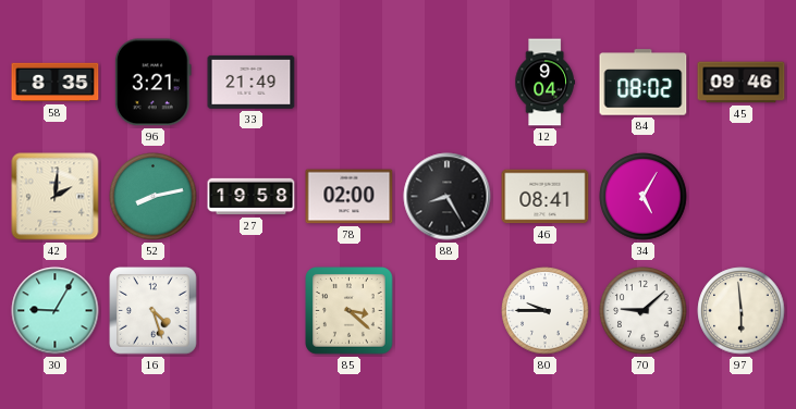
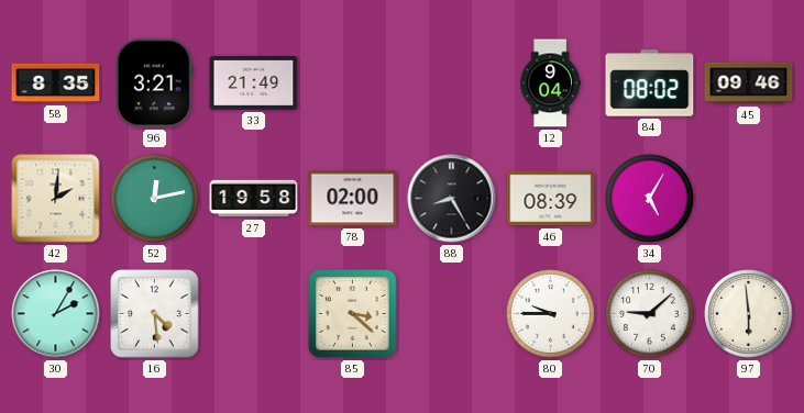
52: 8:13 -> 12:13
46: 08:41 -> 08:39
30: 9:05 -> 2:05
16: 4:27 -> 4:29
